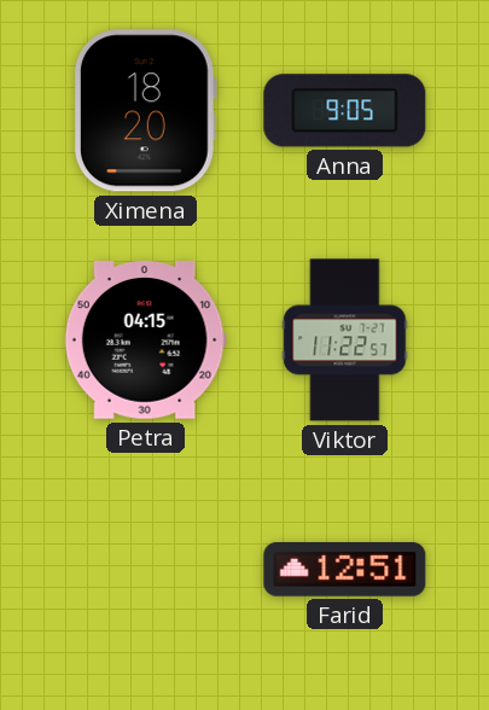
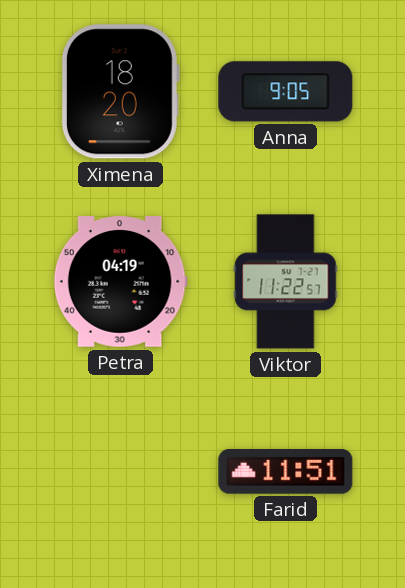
Petra: 04:15 -> 04:19
Farid: 12:51 -> 11:51
